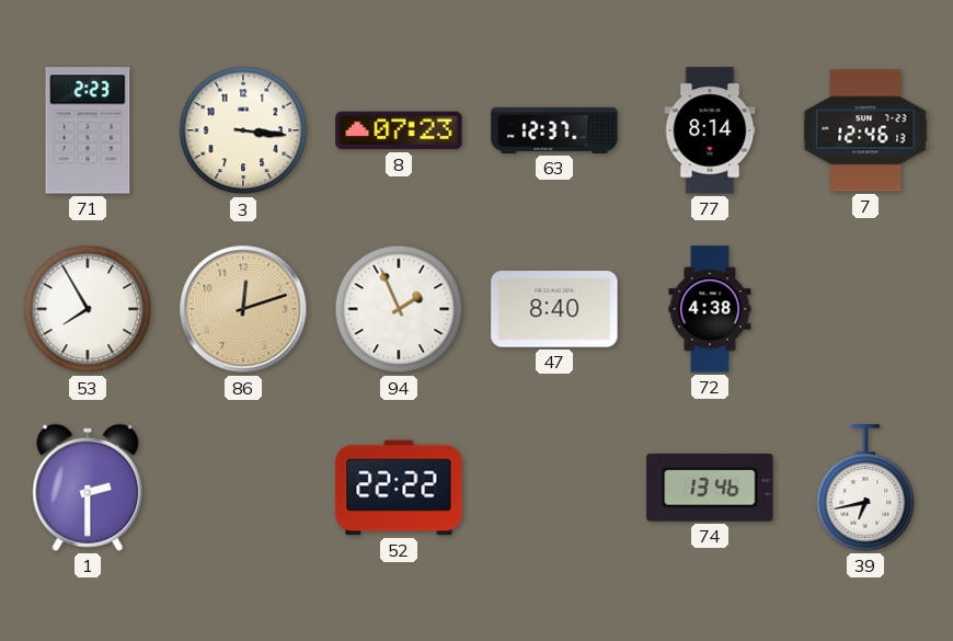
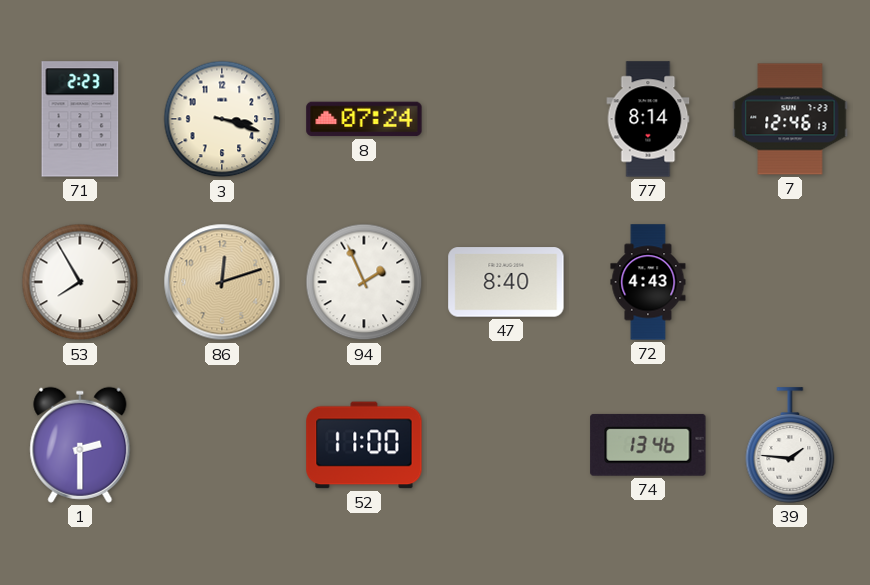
3: 3:16 -> 3:18
8: 07:23 -> 07:24
63: 12:37 -> none
72: 4:38 -> 4:43
52: 22:22 -> 11:00
39: 6:43 -> 1:46
